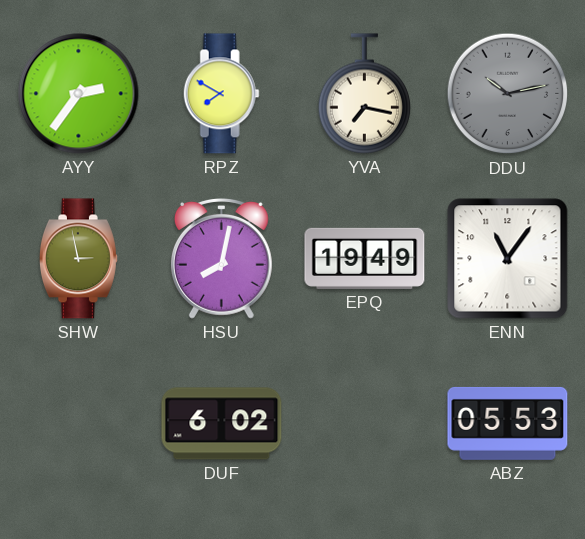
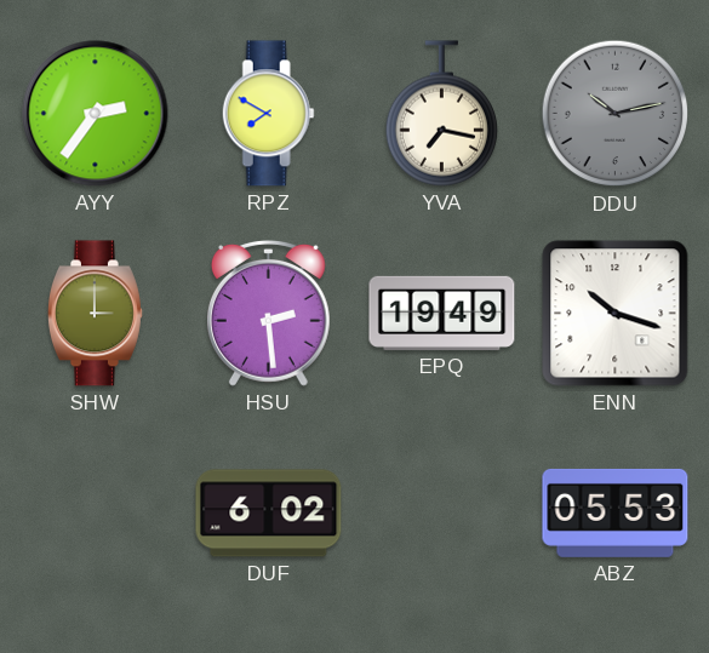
SHW: 2:58 -> 3:00
HSU: 8:02 -> 2:29
ENN: 11:06 -> 10:18
